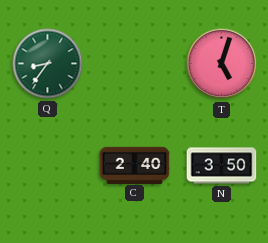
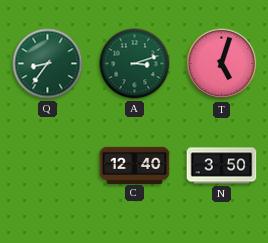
A: none -> 3:12
C: 2:40 -> 12:40
